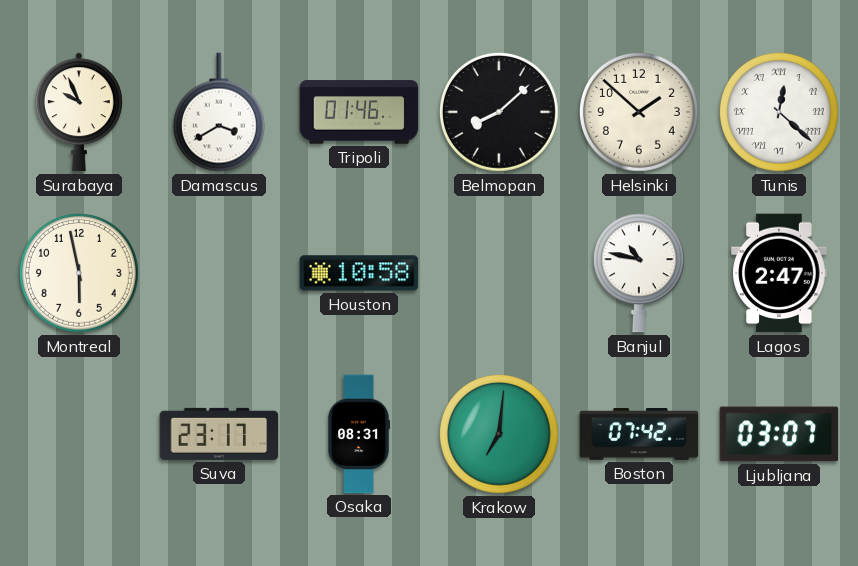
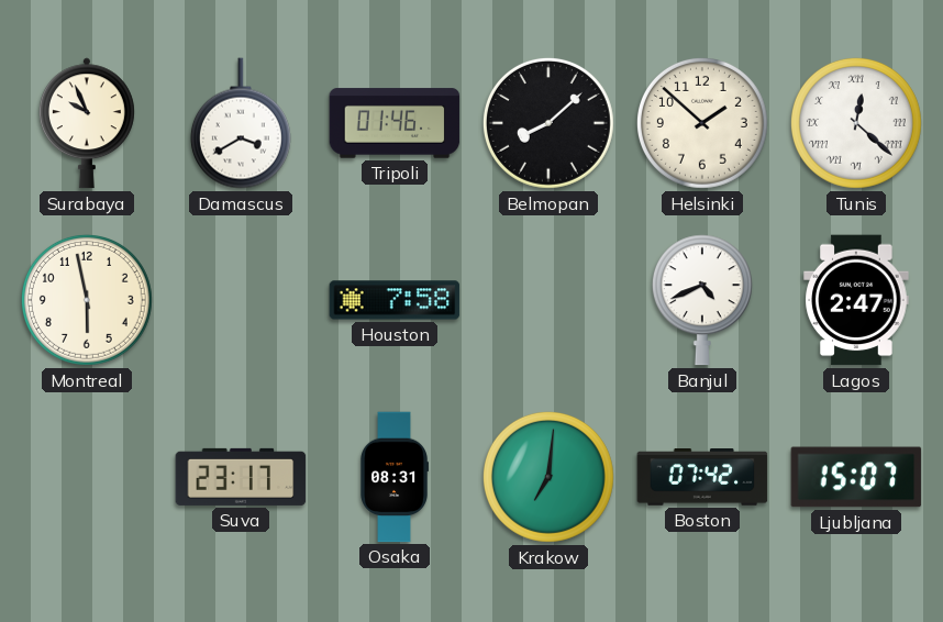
Houston: 10:58 -> 7:58
Banjul: 10:47 -> 4:41
Ljubljana: 03:07 -> 15:07
